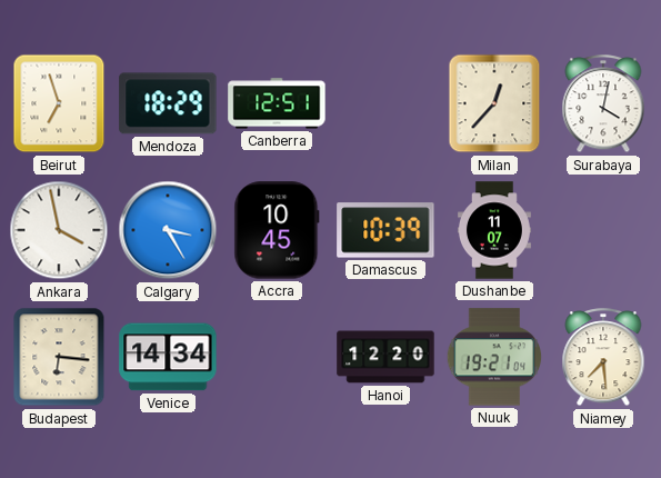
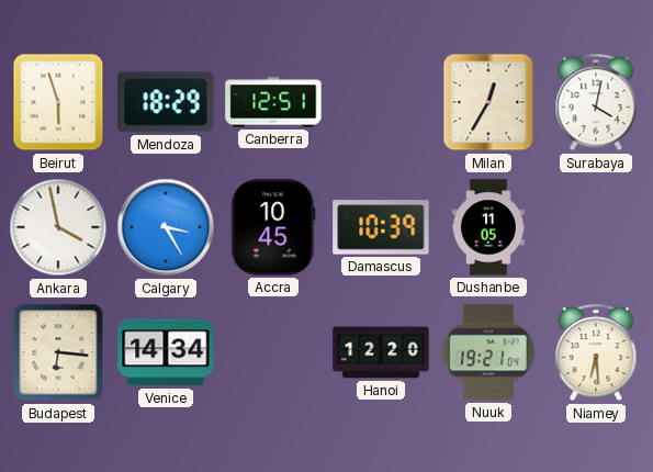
Beirut: 6:57 -> 5:57
Milan: 12:37 -> 12:35
Dushanbe: 11:07 -> 11:05
Niamey: 7:29 -> 6:29
